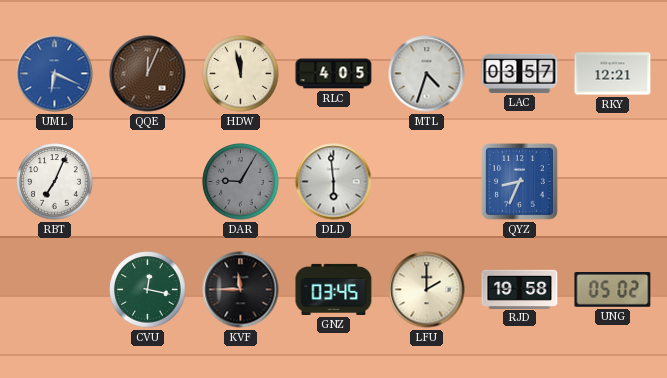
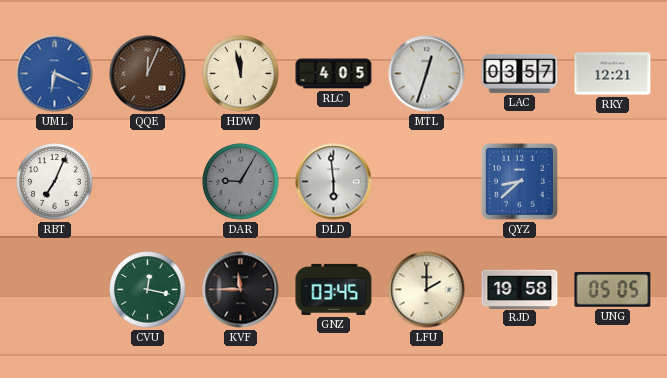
MTL: 4:33 -> 12:33
QYZ: 8:34 -> 8:38
UNG: 05:02 -> 05:05
